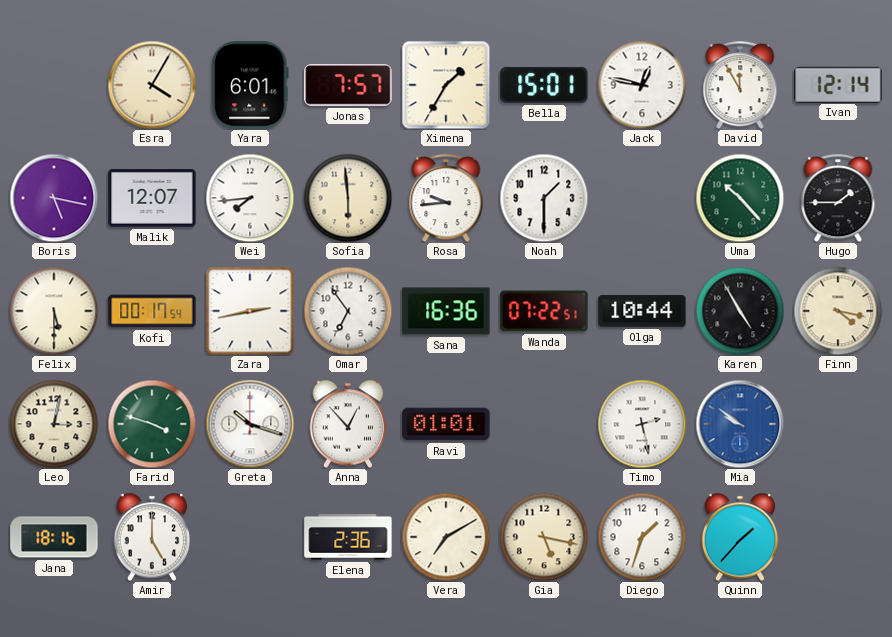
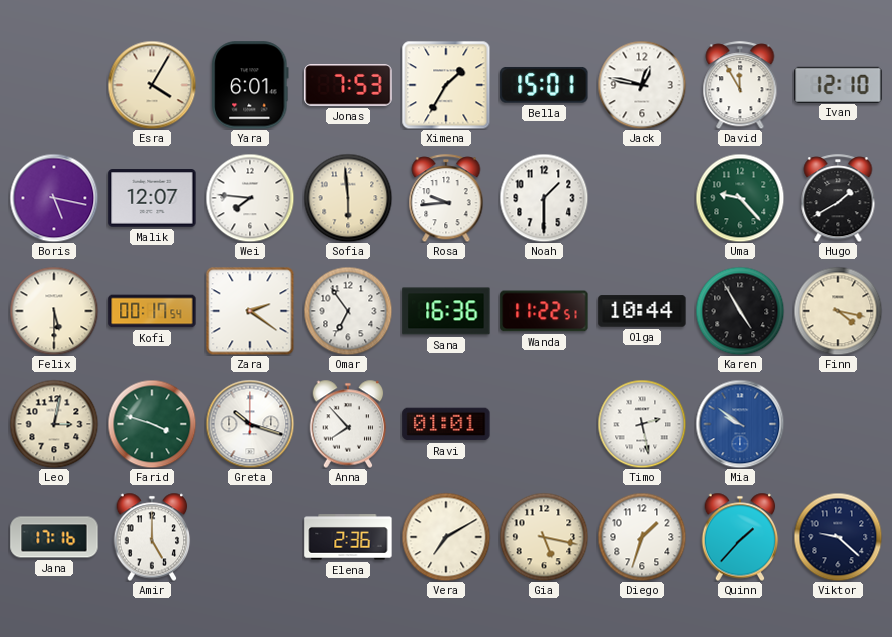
Jonas: 7:57 -> 7:53
Ivan: 12:14 -> 12:10
Wei: 7:44 -> 7:46
Uma: 10:23 -> 9:23
Hugo: 1:45 -> 1:40
Zara: 2:43 -> 2:21
Wanda: 07:22 -> 11:22
Anna: 12:53 -> 7:53
Jana: 18:16 -> 17:16
Viktor: none -> 9:22
